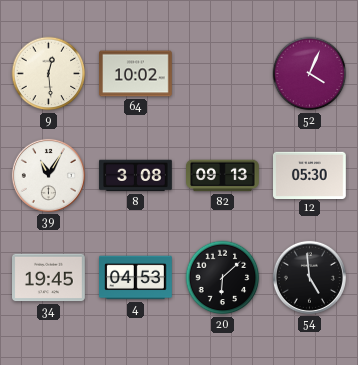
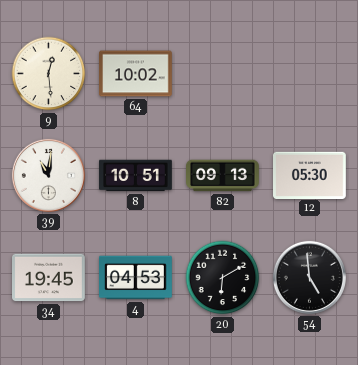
52: 4:04 -> none
39: 11:05 -> 11:01
8: 3:08 -> 10:51
20: 6:08 -> 6:10
